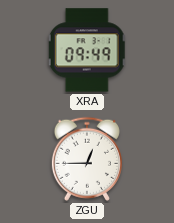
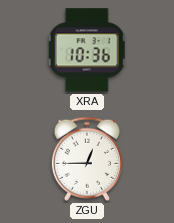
XRA: 09:49 -> 10:36
